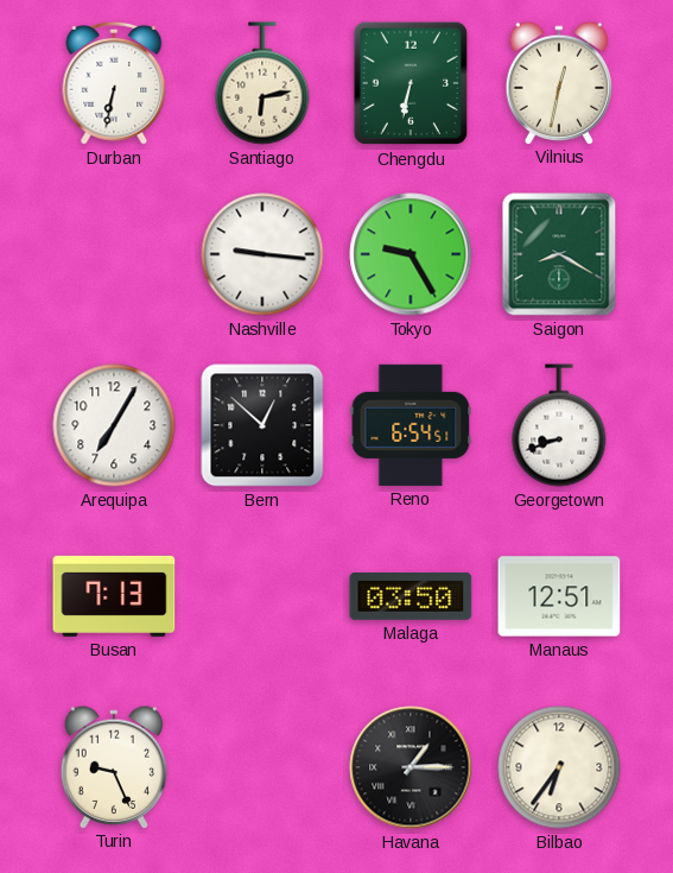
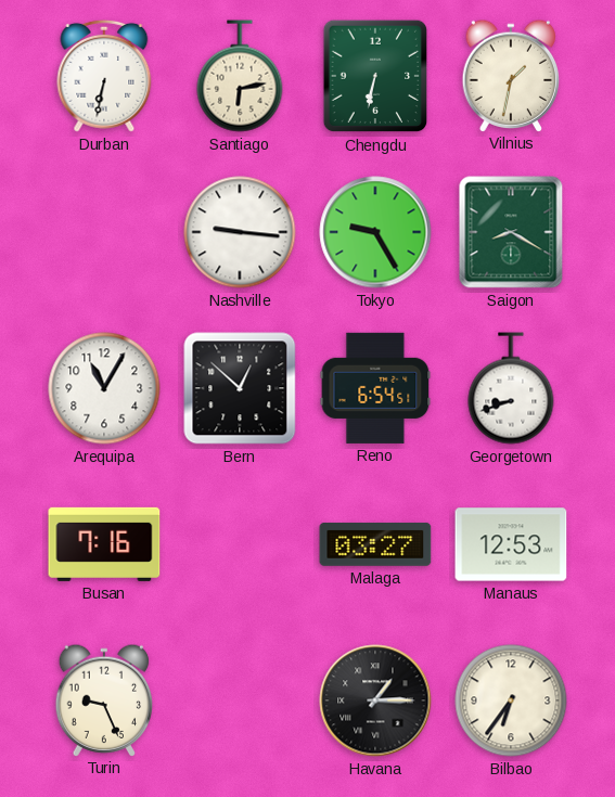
Vilnius: 12:32 -> 1:32
Arequipa: 7:05 -> 11:05
Busan: 7:13 -> 7:16
Malaga: 03:50 -> 03:27
Manaus: 12:51 -> 12:53
